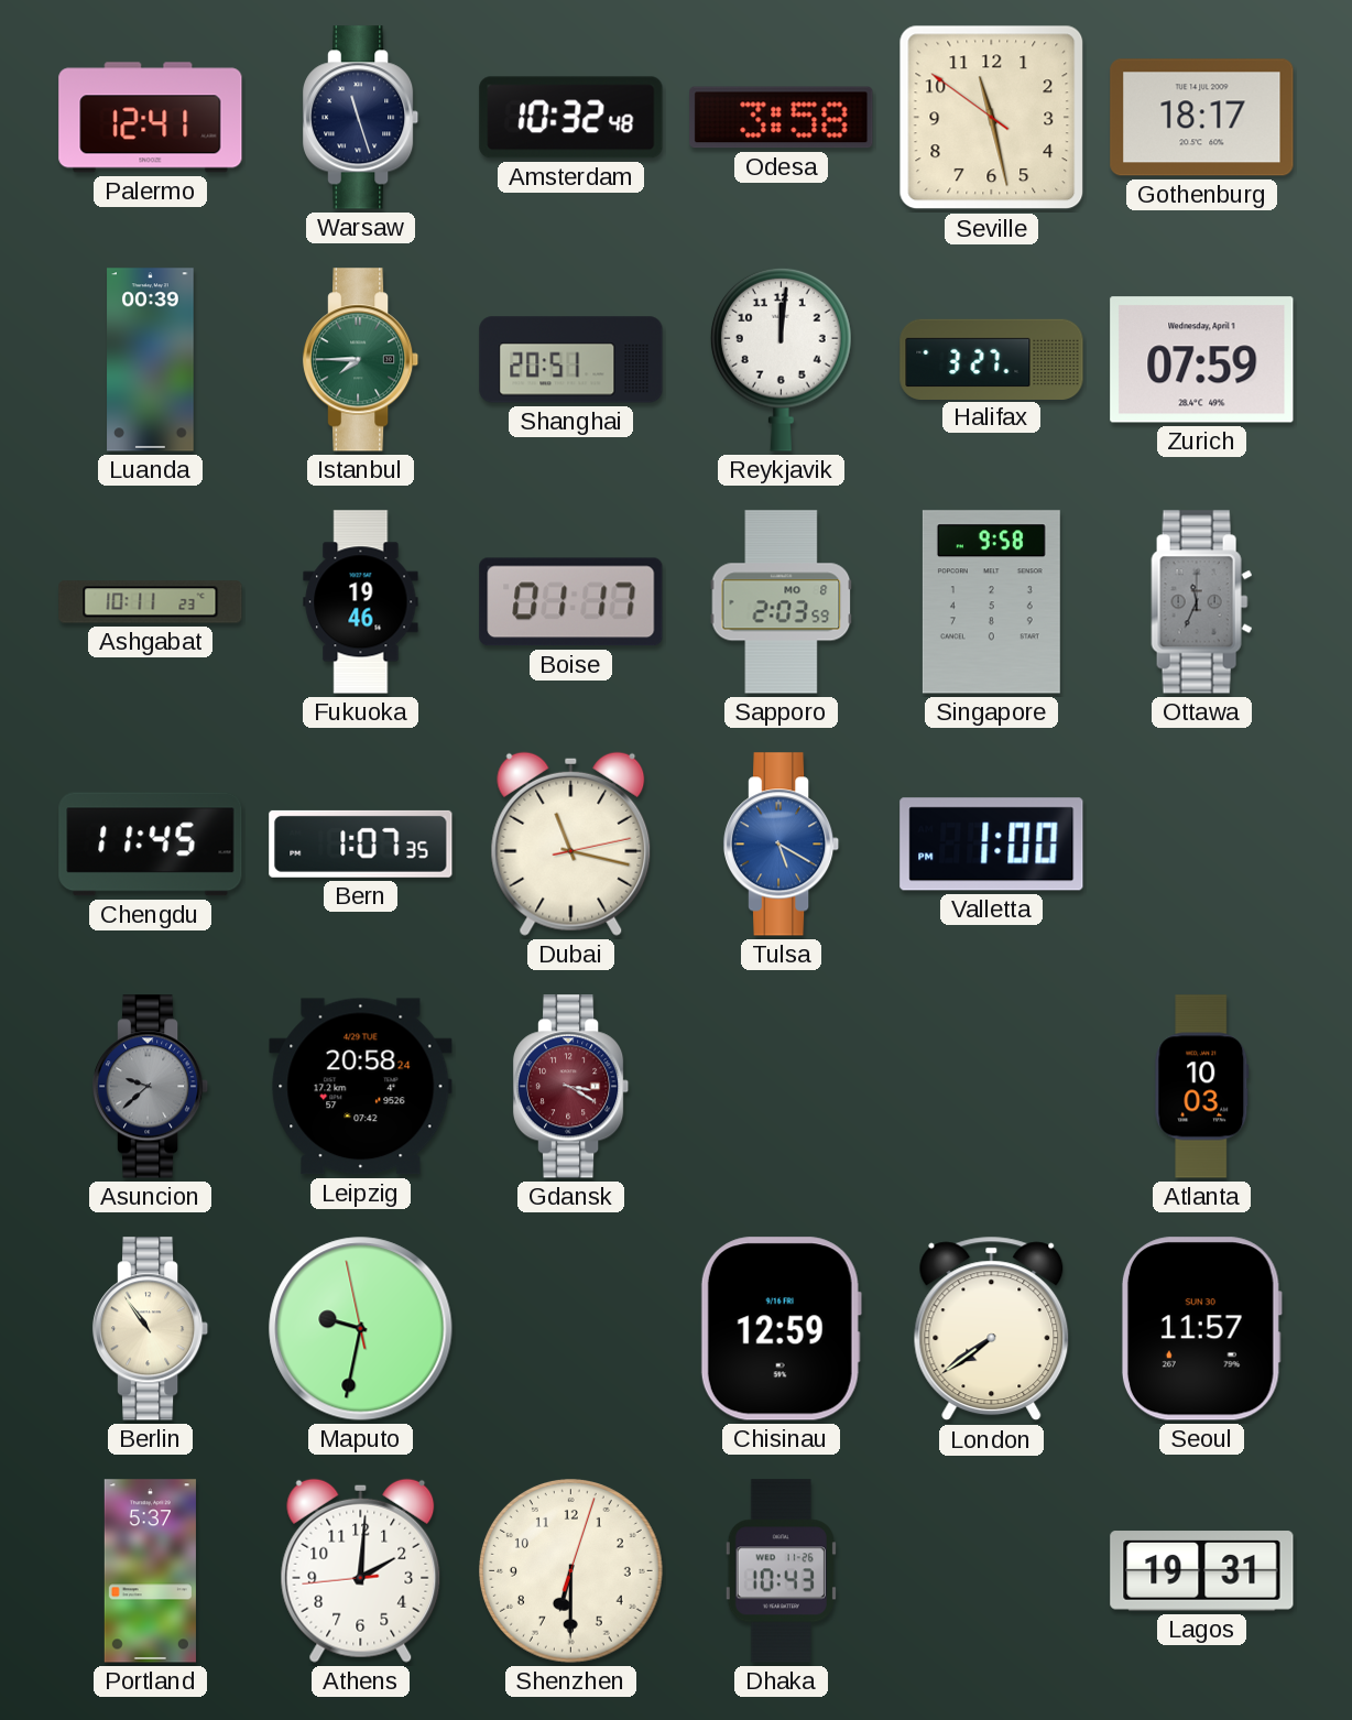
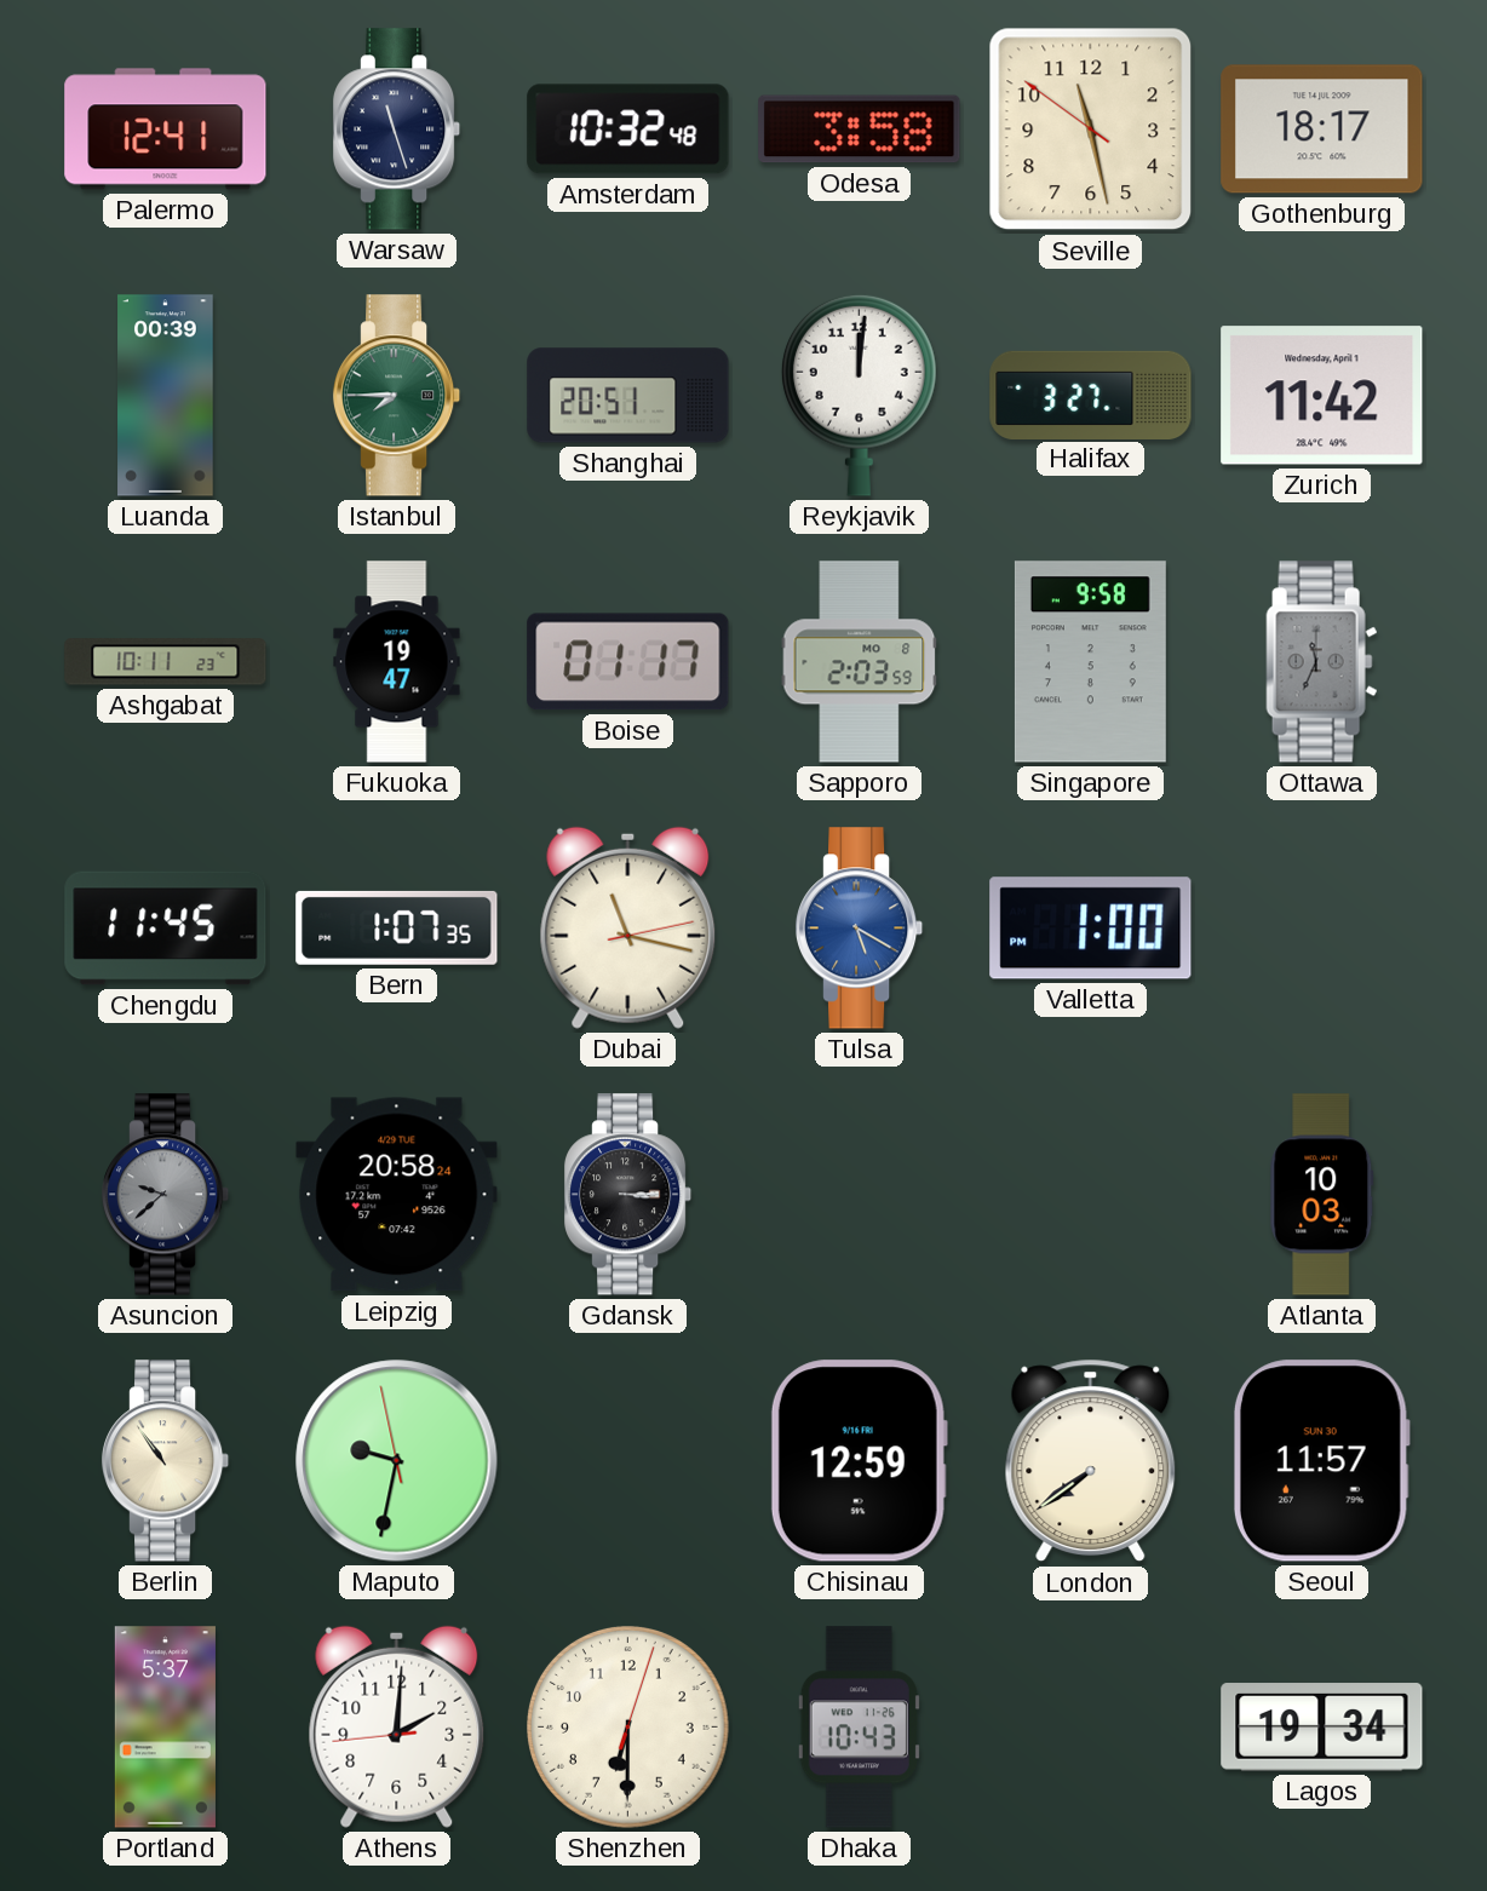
Zurich: 07:59 -> 11:42
Fukuoka: 19:46 -> 19:47
Gdansk: 3:20 -> 3:15
Gdansk dial: burgundy -> black
Lagos: 19:31 -> 19:34
